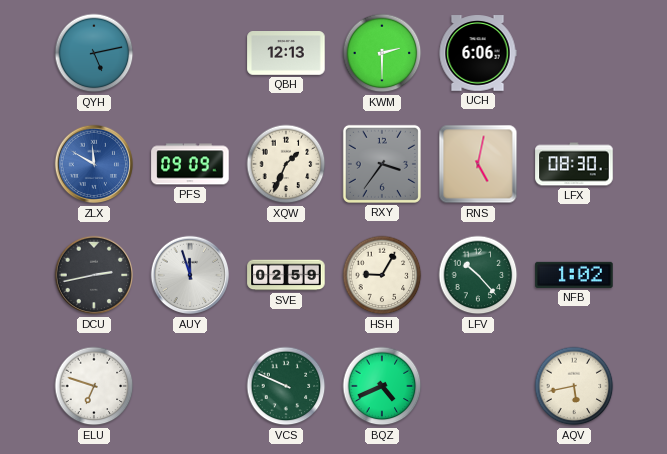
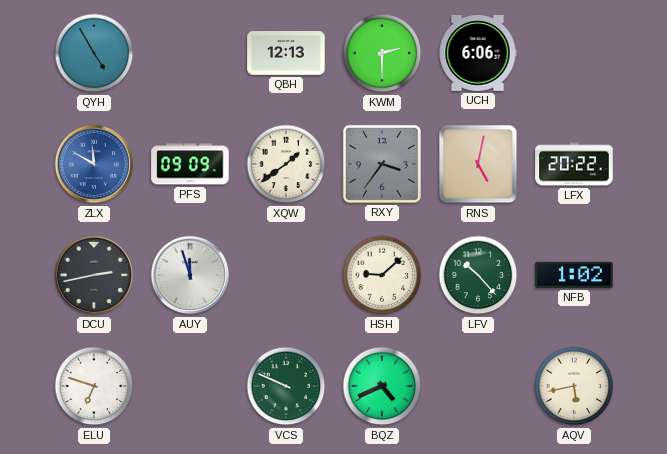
QYH: 5:13 -> 4:55
XQW: 1:34 -> 1:39
LFX: 08:30 -> 20:22
SVE: 02:59 -> none
HSH: 9:05 -> 9:08
